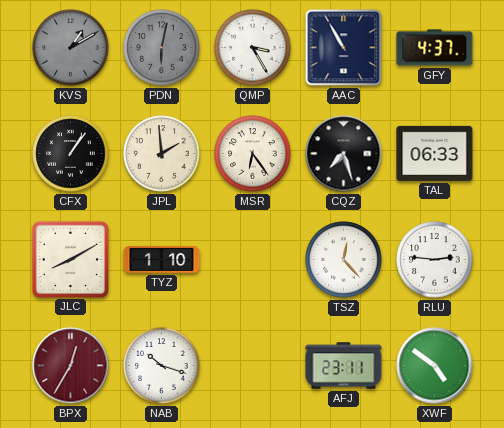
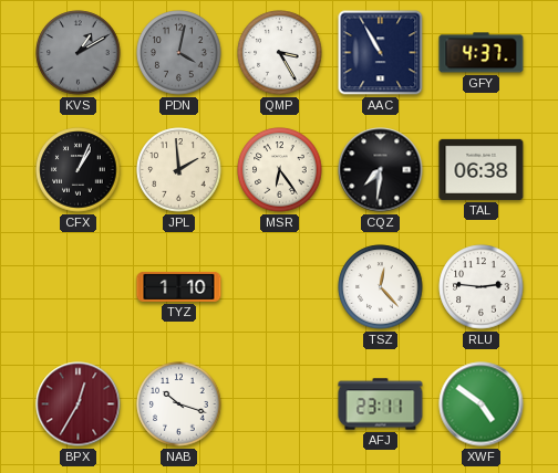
PDN: 6:02 -> 4:02
CFX: 1:06 -> 1:04
CQZ: 7:27 -> 7:31
TAL: 06:33 -> 06:38
JLC: 8:10 -> none
